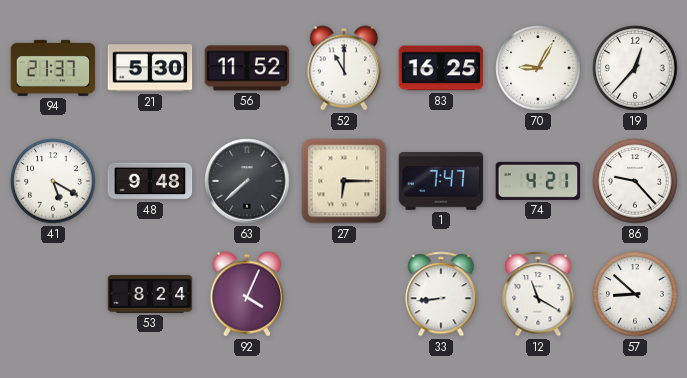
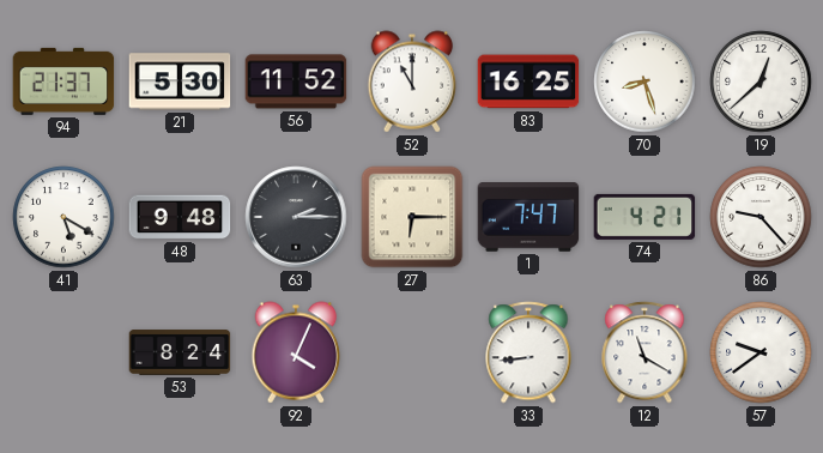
70: 9:05 -> 8:27
19: 12:37 -> 12:38
63: 7:38 -> 2:15
57: 8:52 -> 9:39
